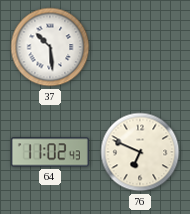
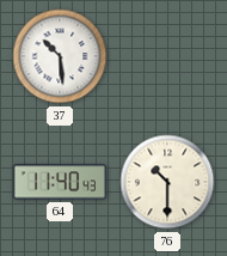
64: 11:02 -> 11:40
76: 6:49 -> 10:30
